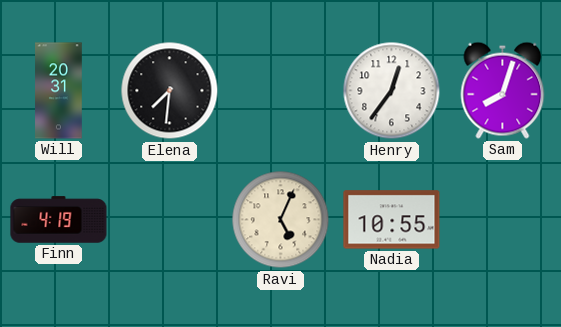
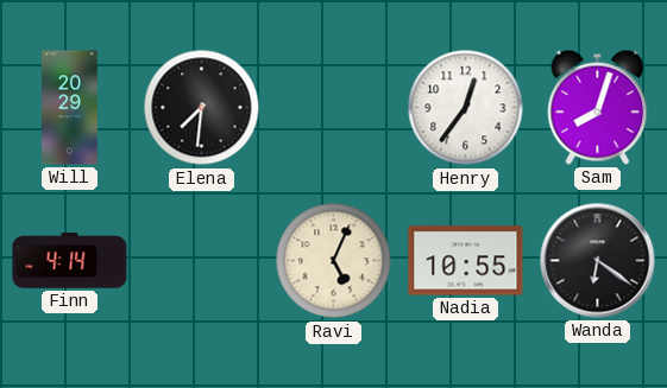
Will: 20:31 -> 20:29
Finn: 4:19 -> 4:14
Wanda: none -> 6:21
